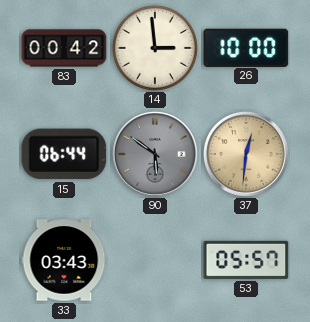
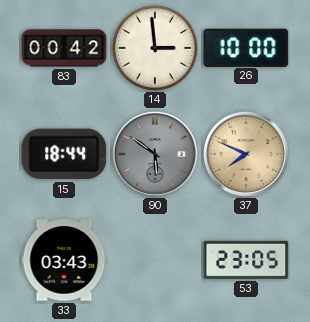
15: 06:44 -> 18:44
37: 12:31 -> 7:49
53: 05:57 -> 23:05
